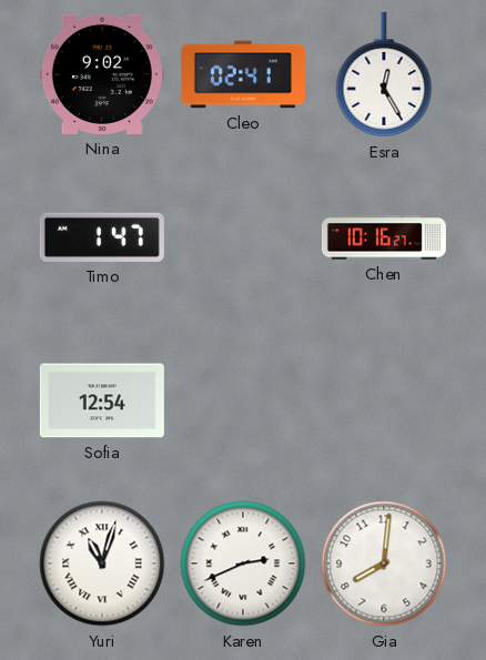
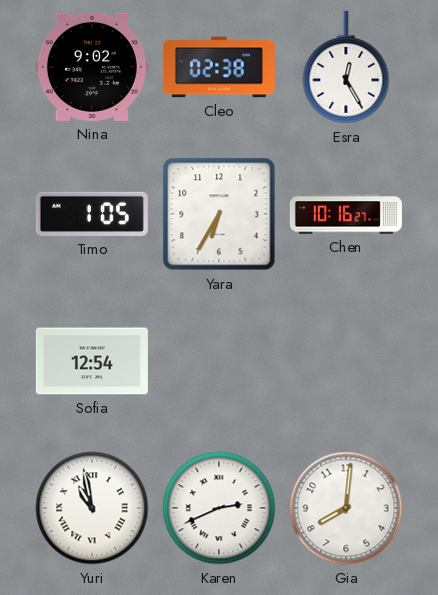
Cleo: 02:41 -> 02:38
Timo: 1:47 -> 1:05
Yara: none -> 6:35
Yuri: 11:03 -> 10:58
